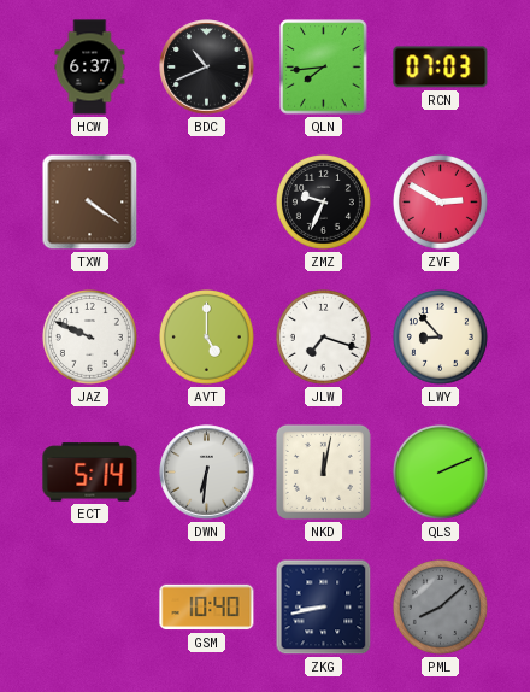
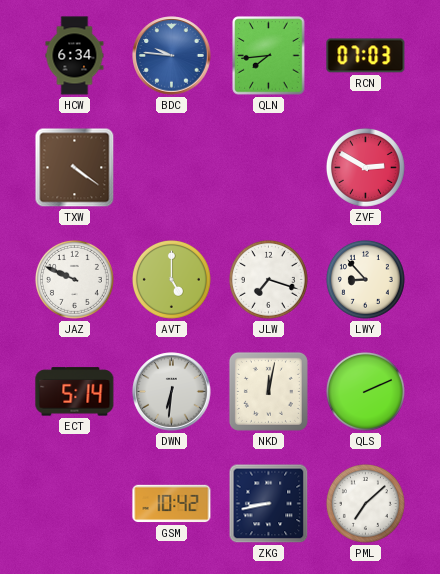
HCW: 6:37 -> 6:34
BDC: 10:41 -> 9:46
BDC dial: black -> blue
ZMZ: 9:34 -> none
GSM: 10:40 -> 10:42
PML: 8:08 -> 7:08
PML dial: grey -> white
